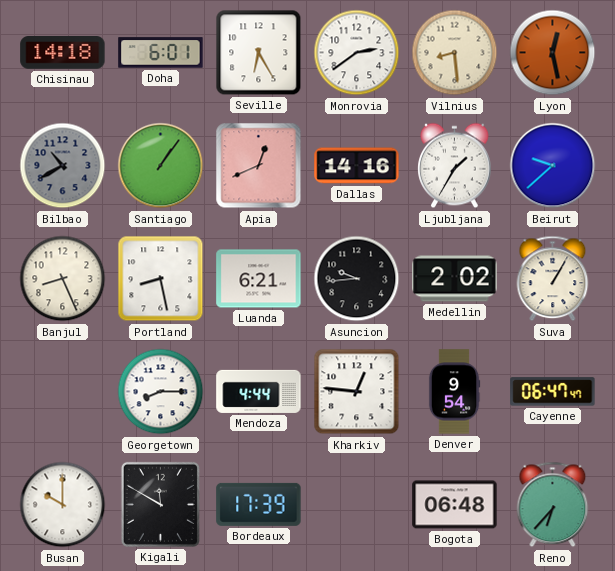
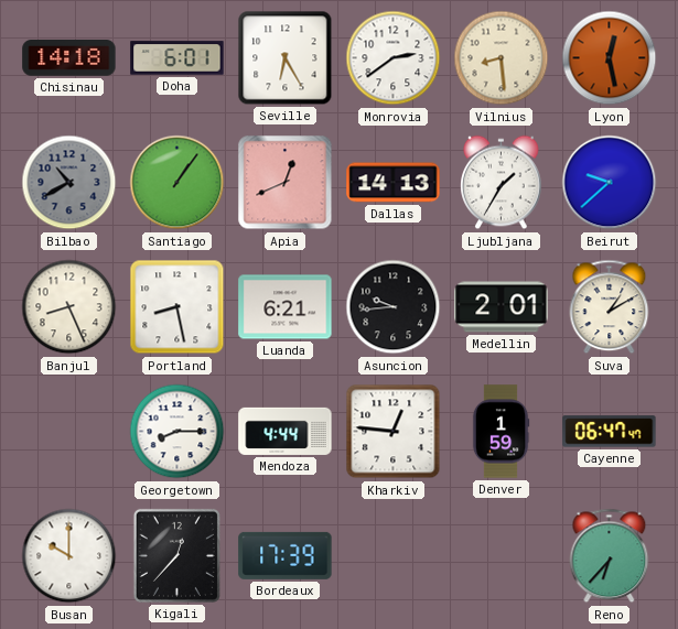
Dallas: 14:16 -> 14:13
Medellin: 2:02 -> 2:01
Suva: 1:05 -> 1:10
Denver: 9:54 -> 1:59
Kigali: 11:50 -> 12:37
Bogota: 06:48 -> none
